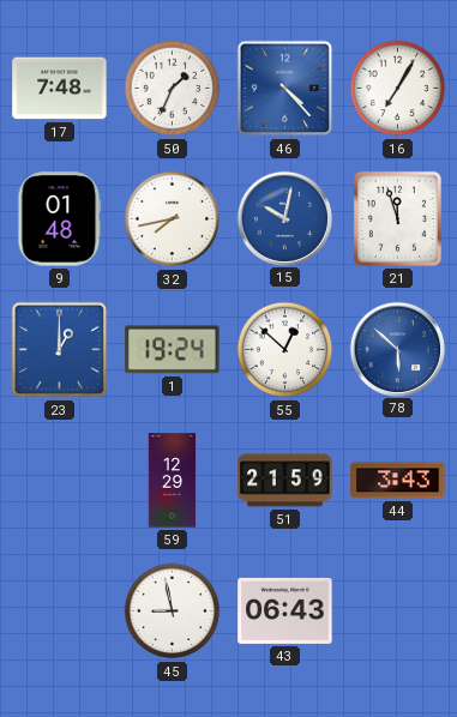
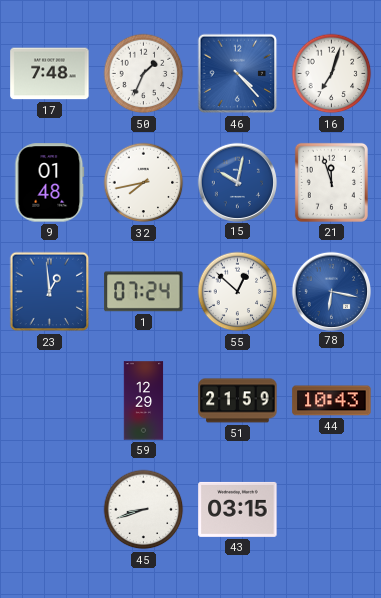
16: 7:05 -> 7:03
23: 1:00 -> 12:59
1: 19:24 -> 07:24
78: 5:52 -> 6:17
44: 3:43 -> 10:43
45: 8:58 -> 8:42
43: 06:43 -> 03:15
